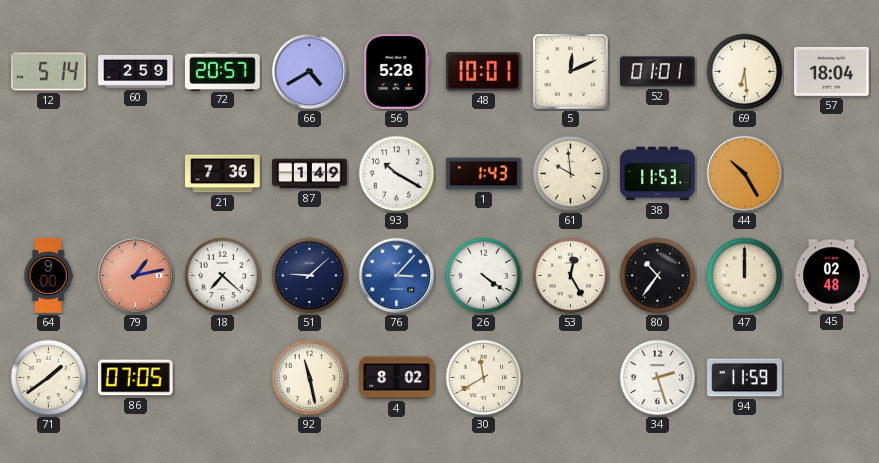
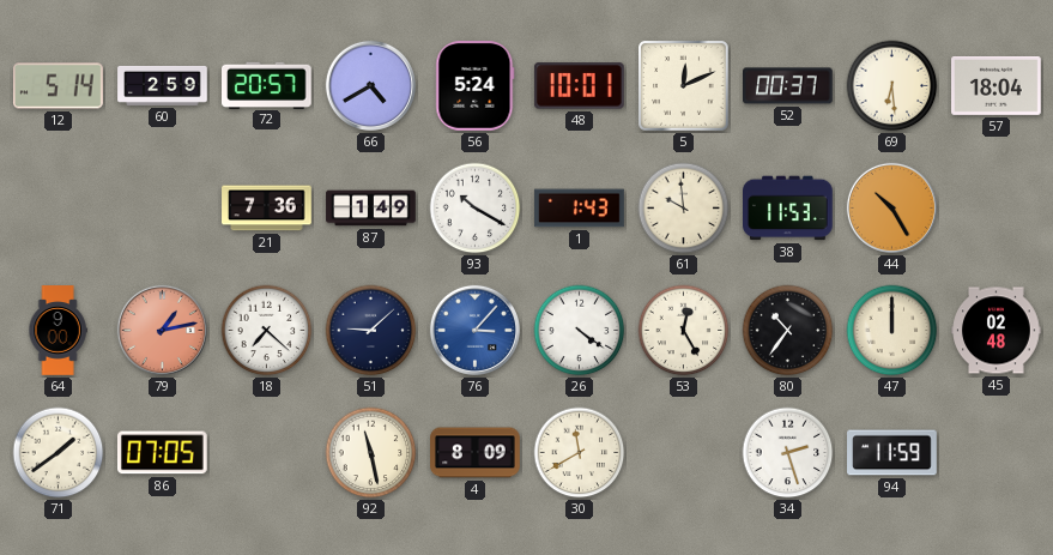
56: 5:28 -> 5:24
52: 01:01 -> 00:37
4: 8:02 -> 8:09
